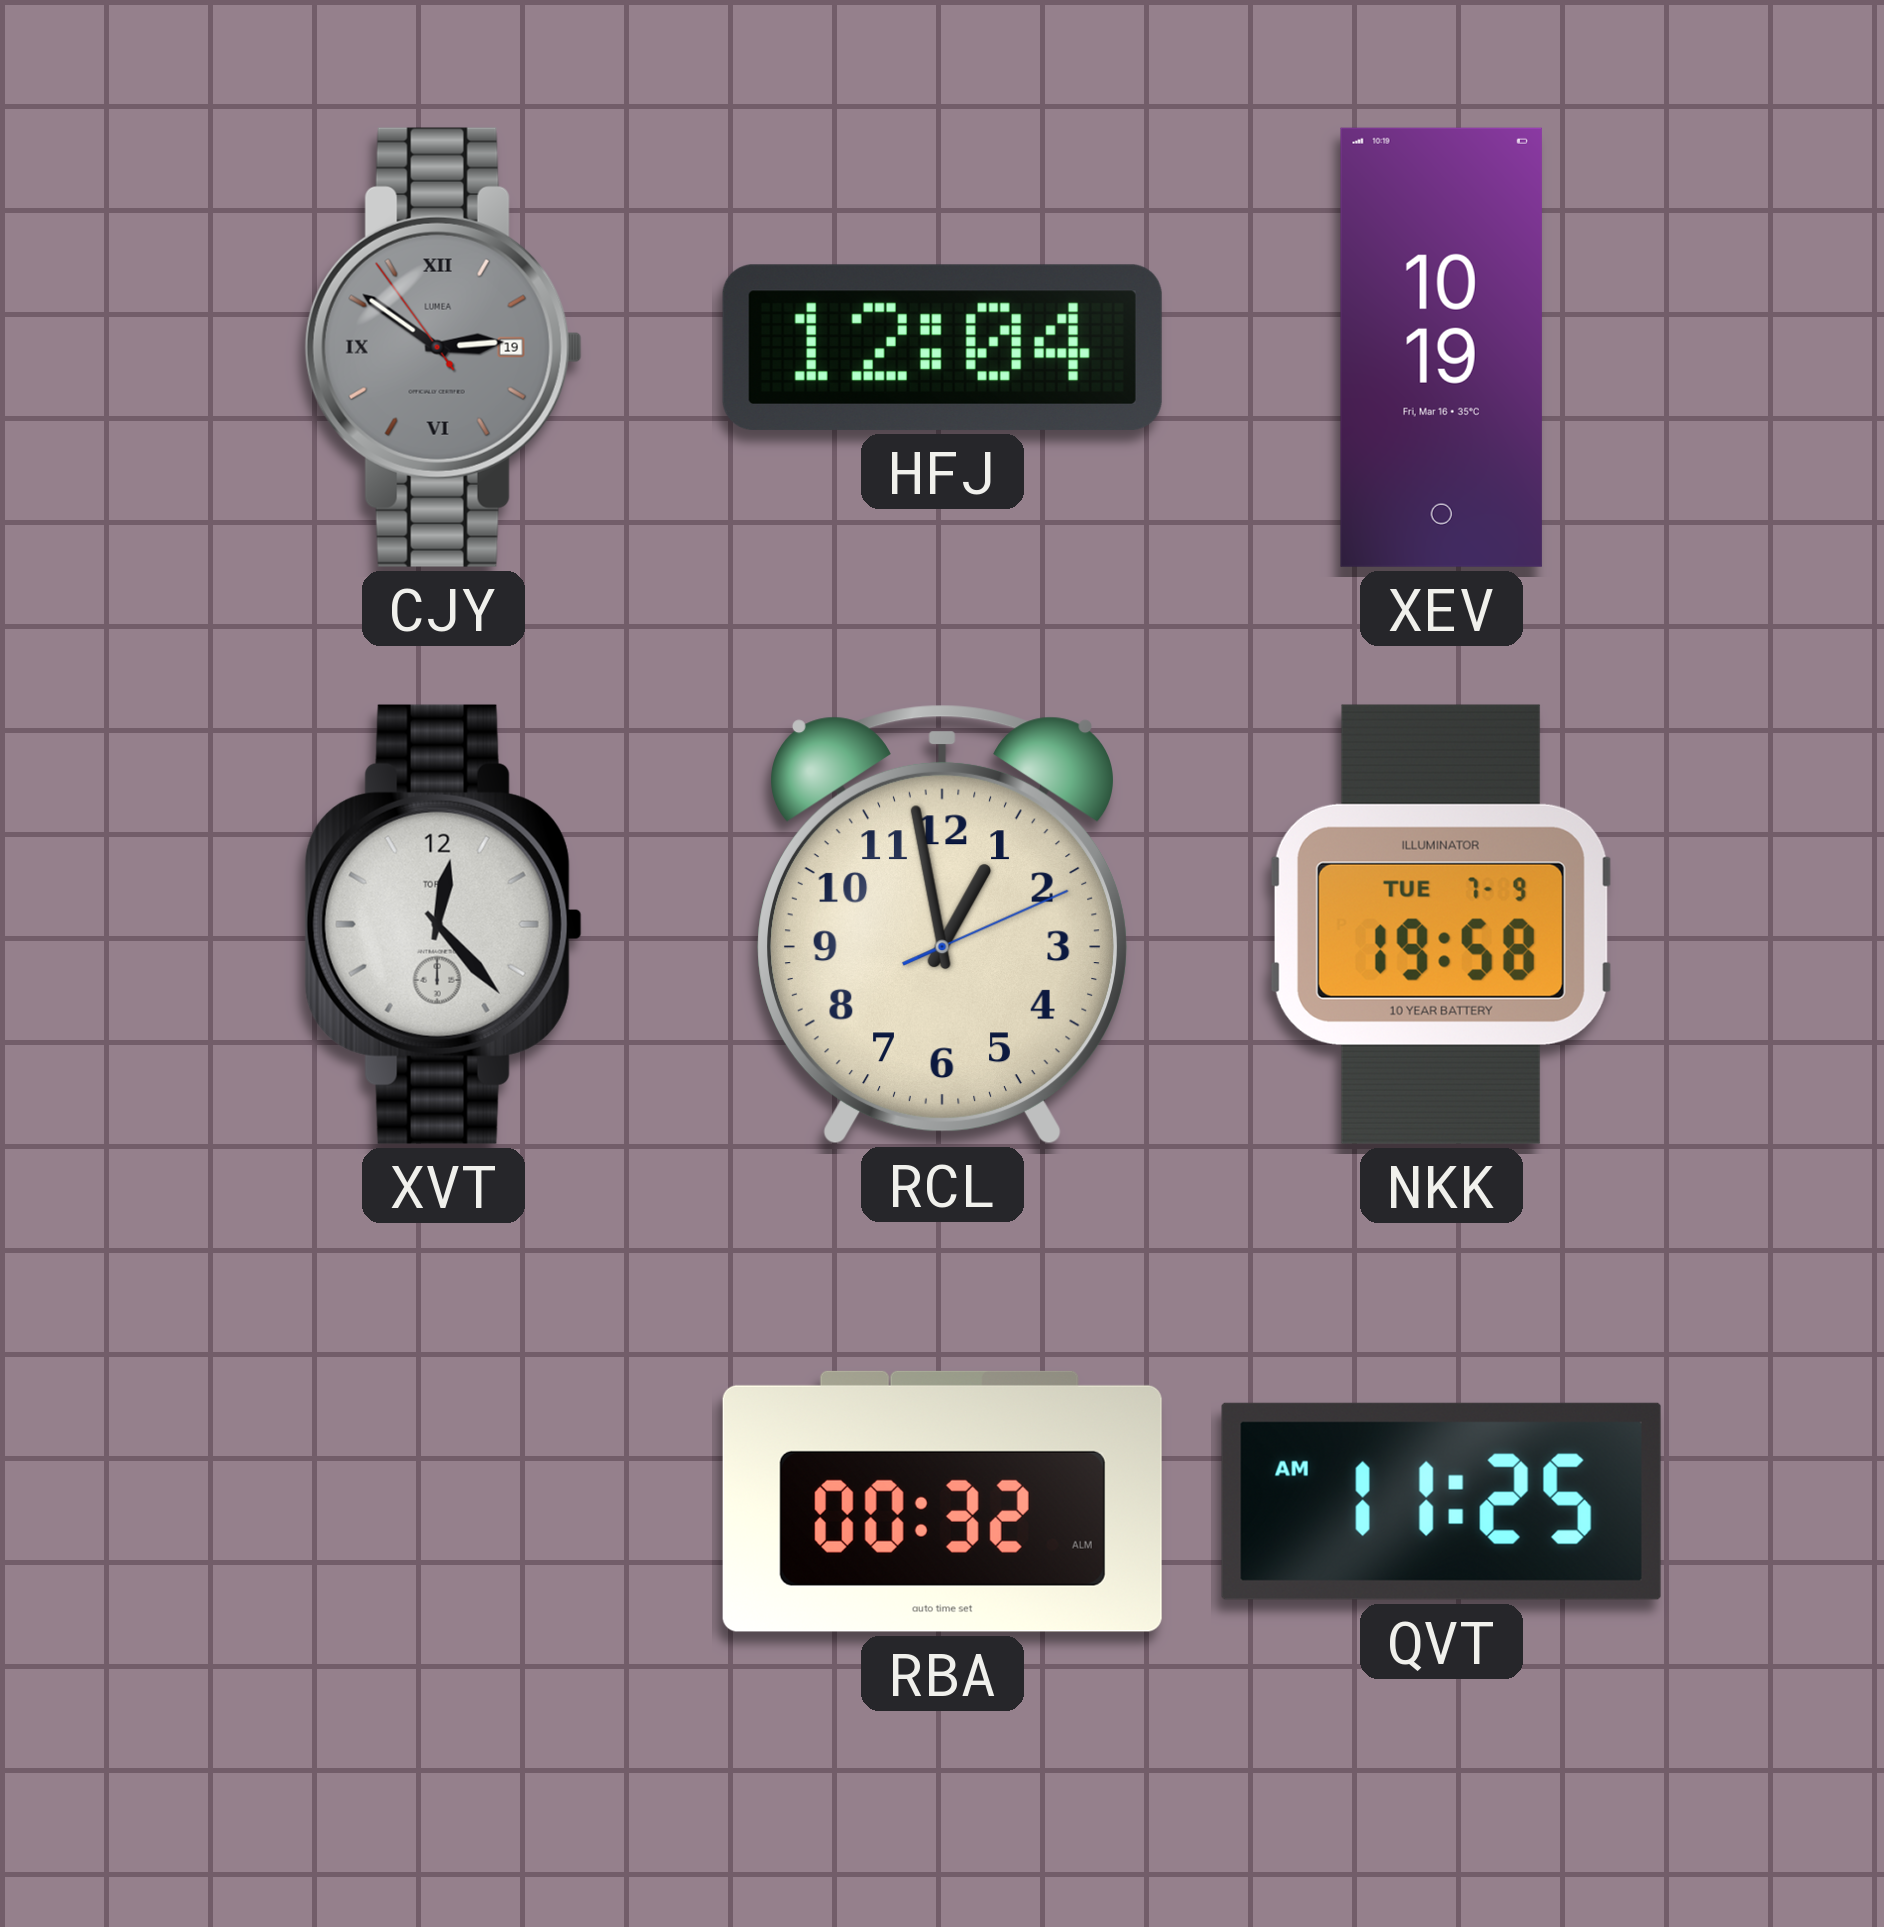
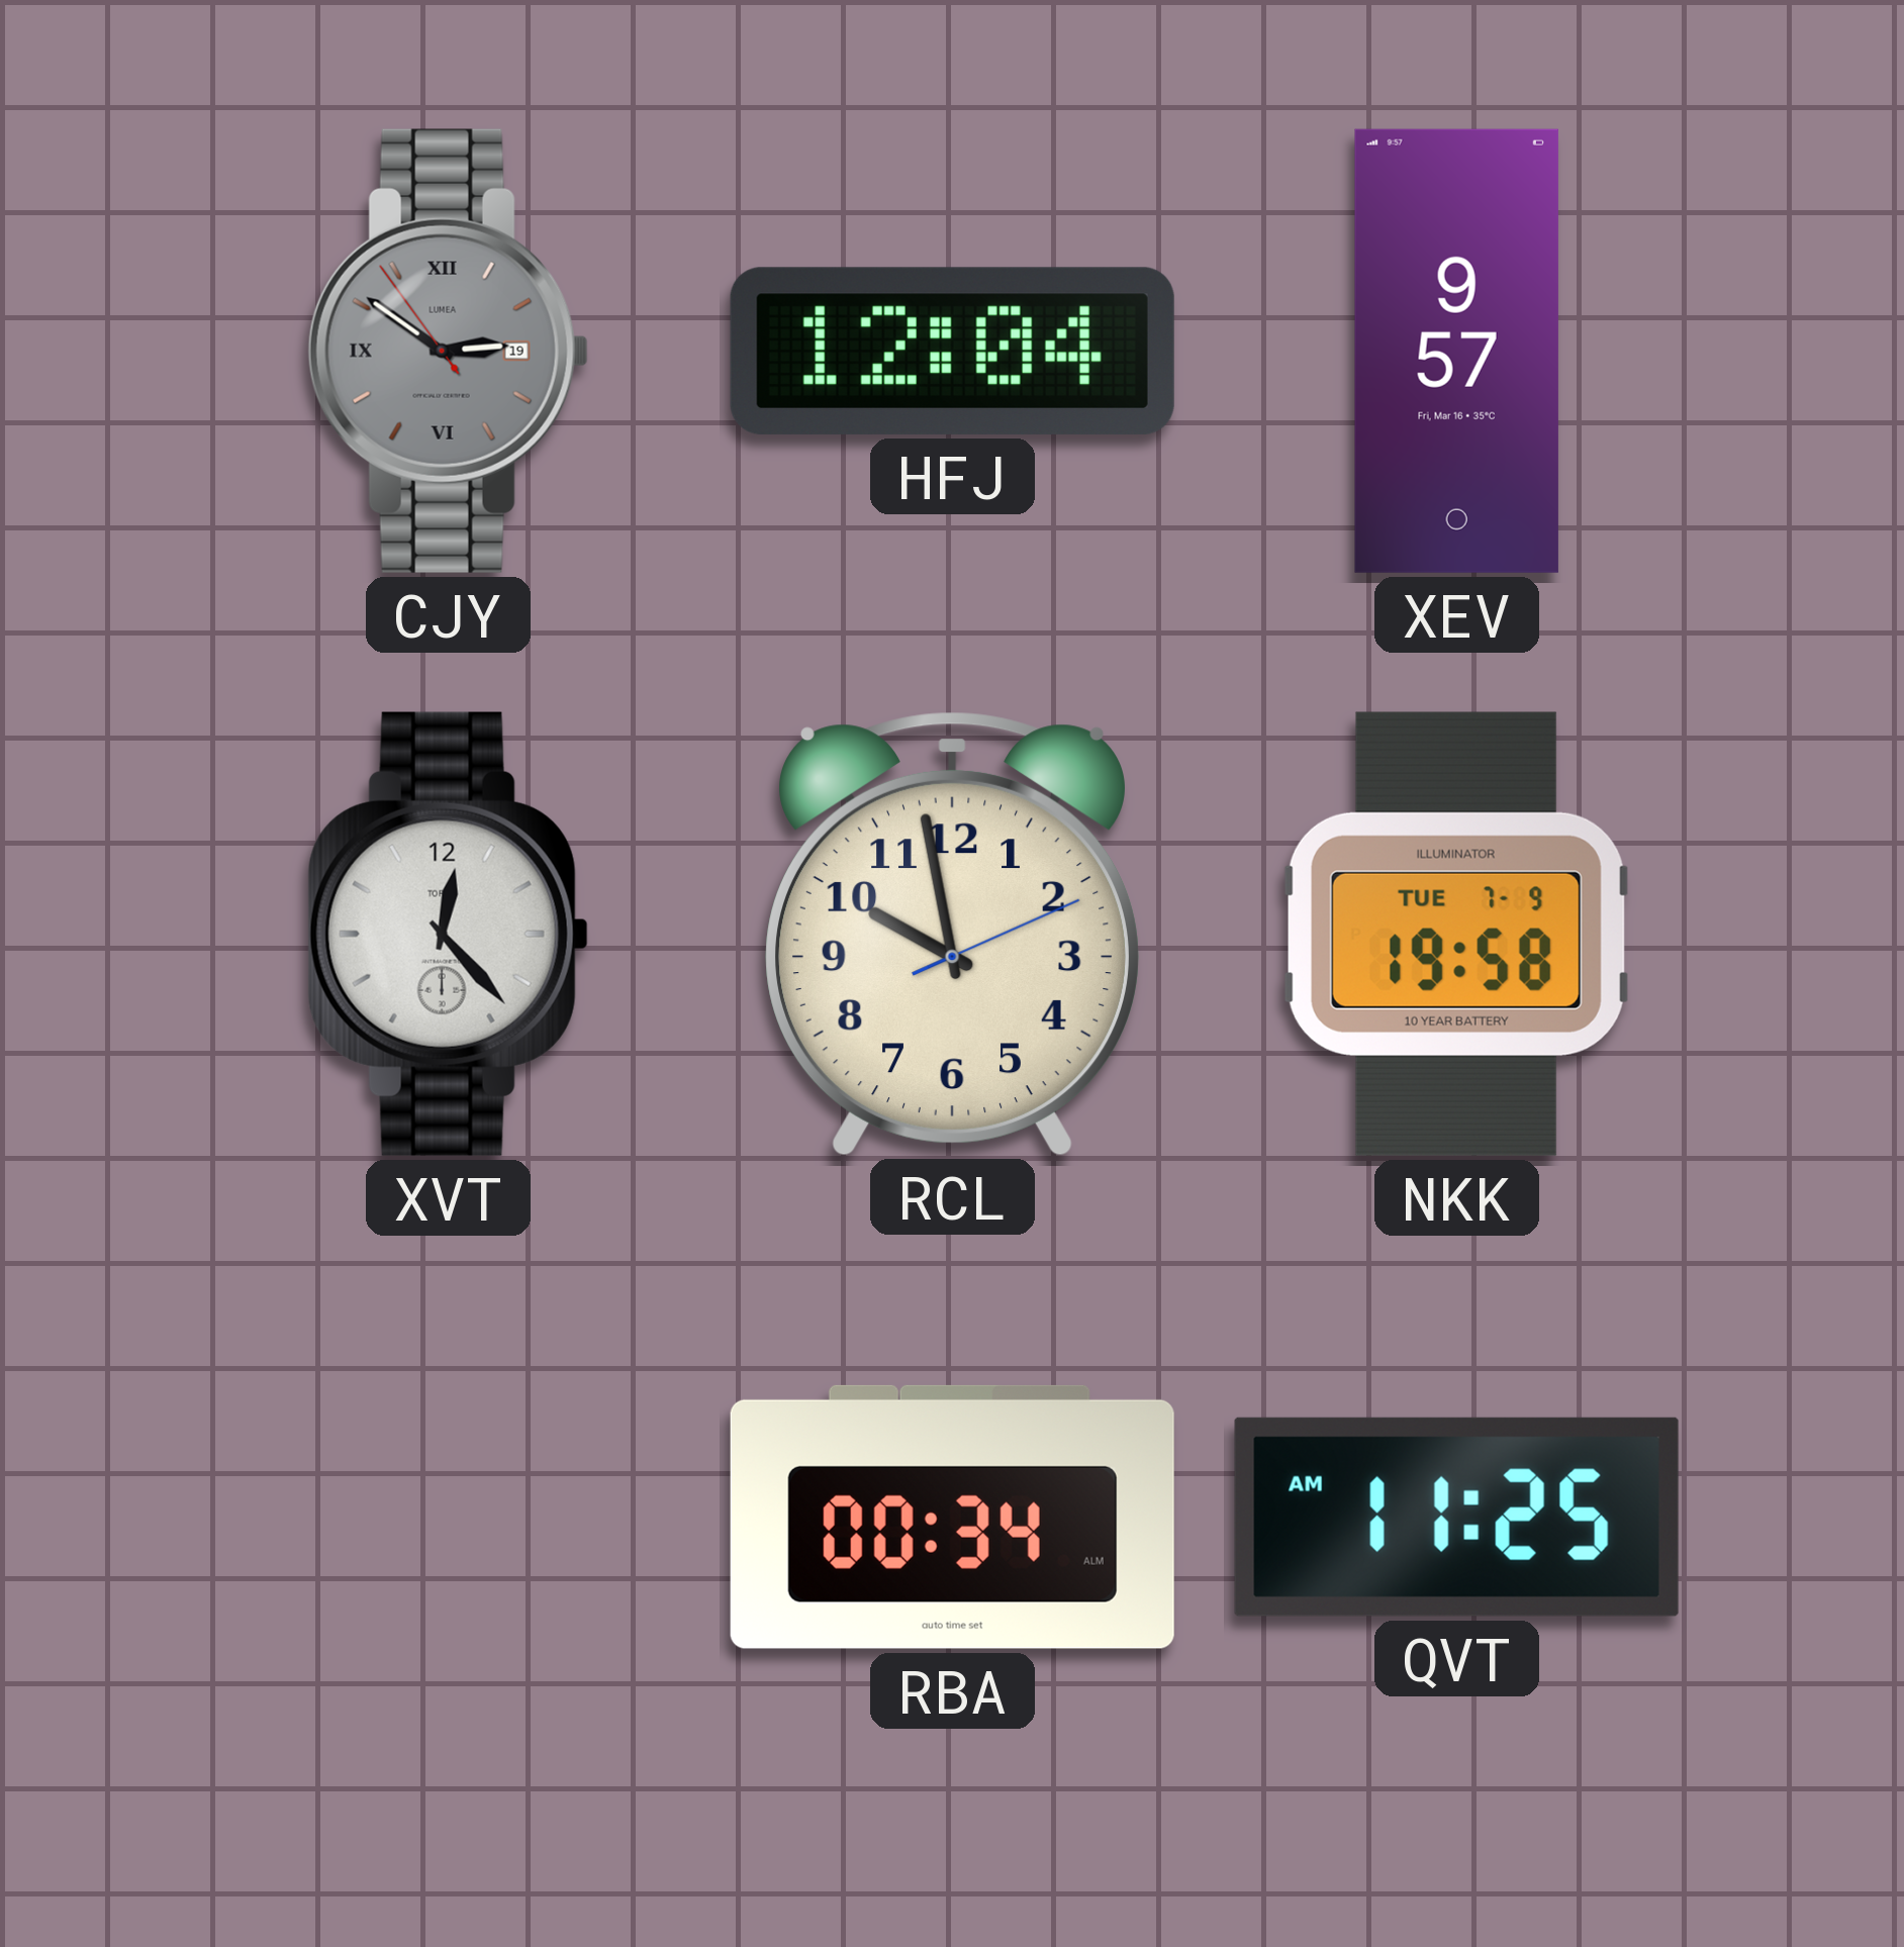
XEV: 10:19 -> 9:57
RCL: 12:58 -> 9:58
RBA: 00:32 -> 00:34
